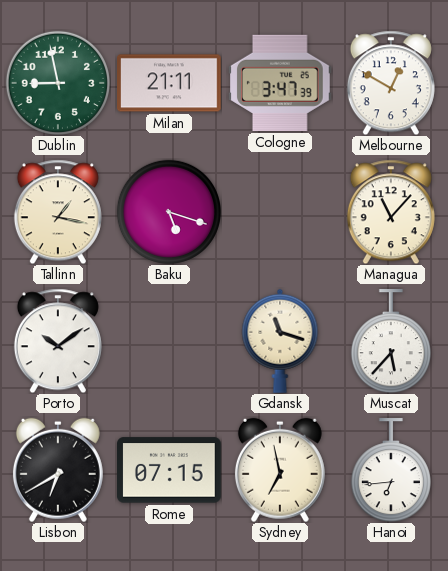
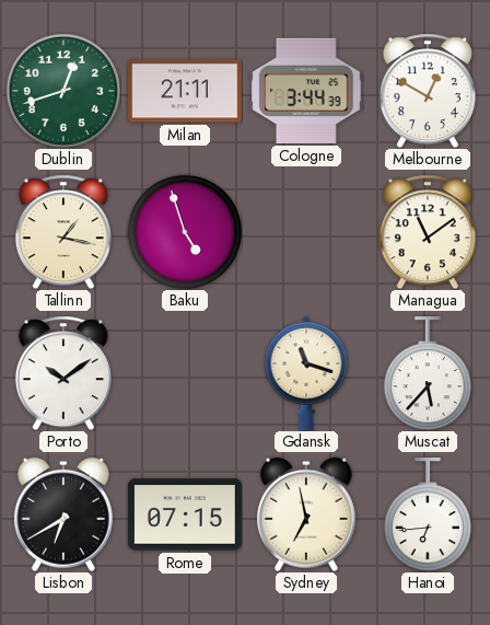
Dublin: 8:58 -> 12:42
Cologne: 3:47 -> 3:44
Baku: 5:18 -> 4:57
Managua: 11:07 -> 11:09
